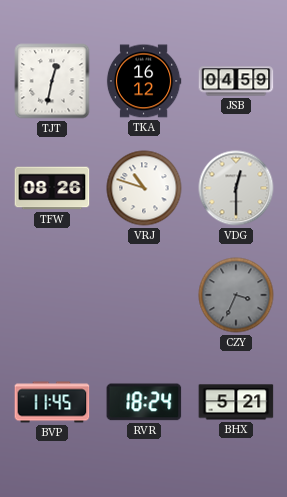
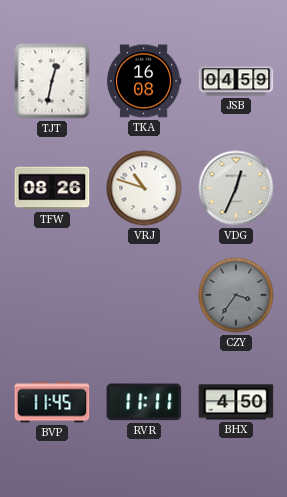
TKA: 16:12 -> 16:08
VDG: 12:30 -> 12:34
CZY: 3:34 -> 3:36
RVR: 18:24 -> 11:11
BHX: 5:21 -> 4:50
